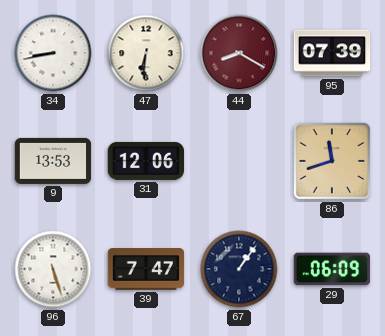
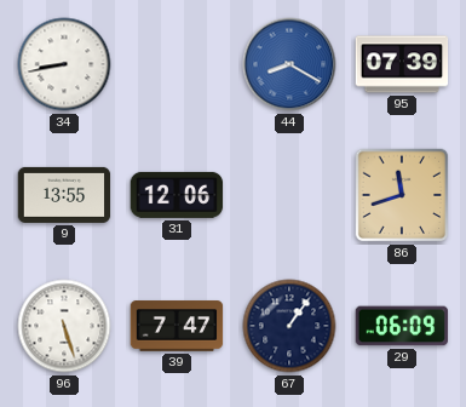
47: 6:31 -> none
44 dial: burgundy -> blue
9: 13:53 -> 13:55
